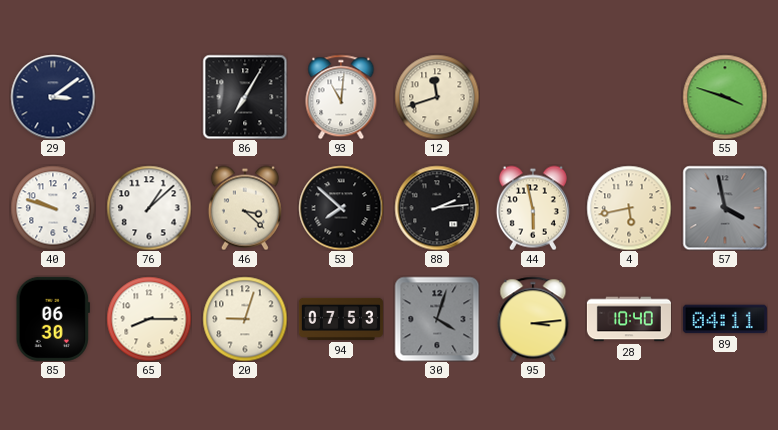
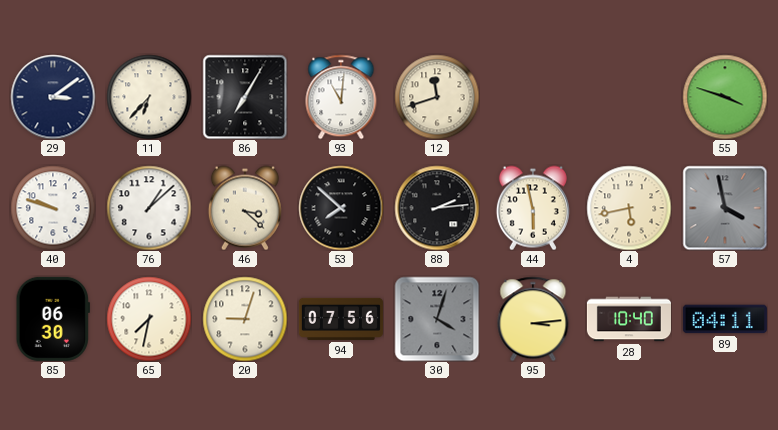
11: none -> 6:37
65: 8:15 -> 7:32
94: 07:53 -> 07:56
